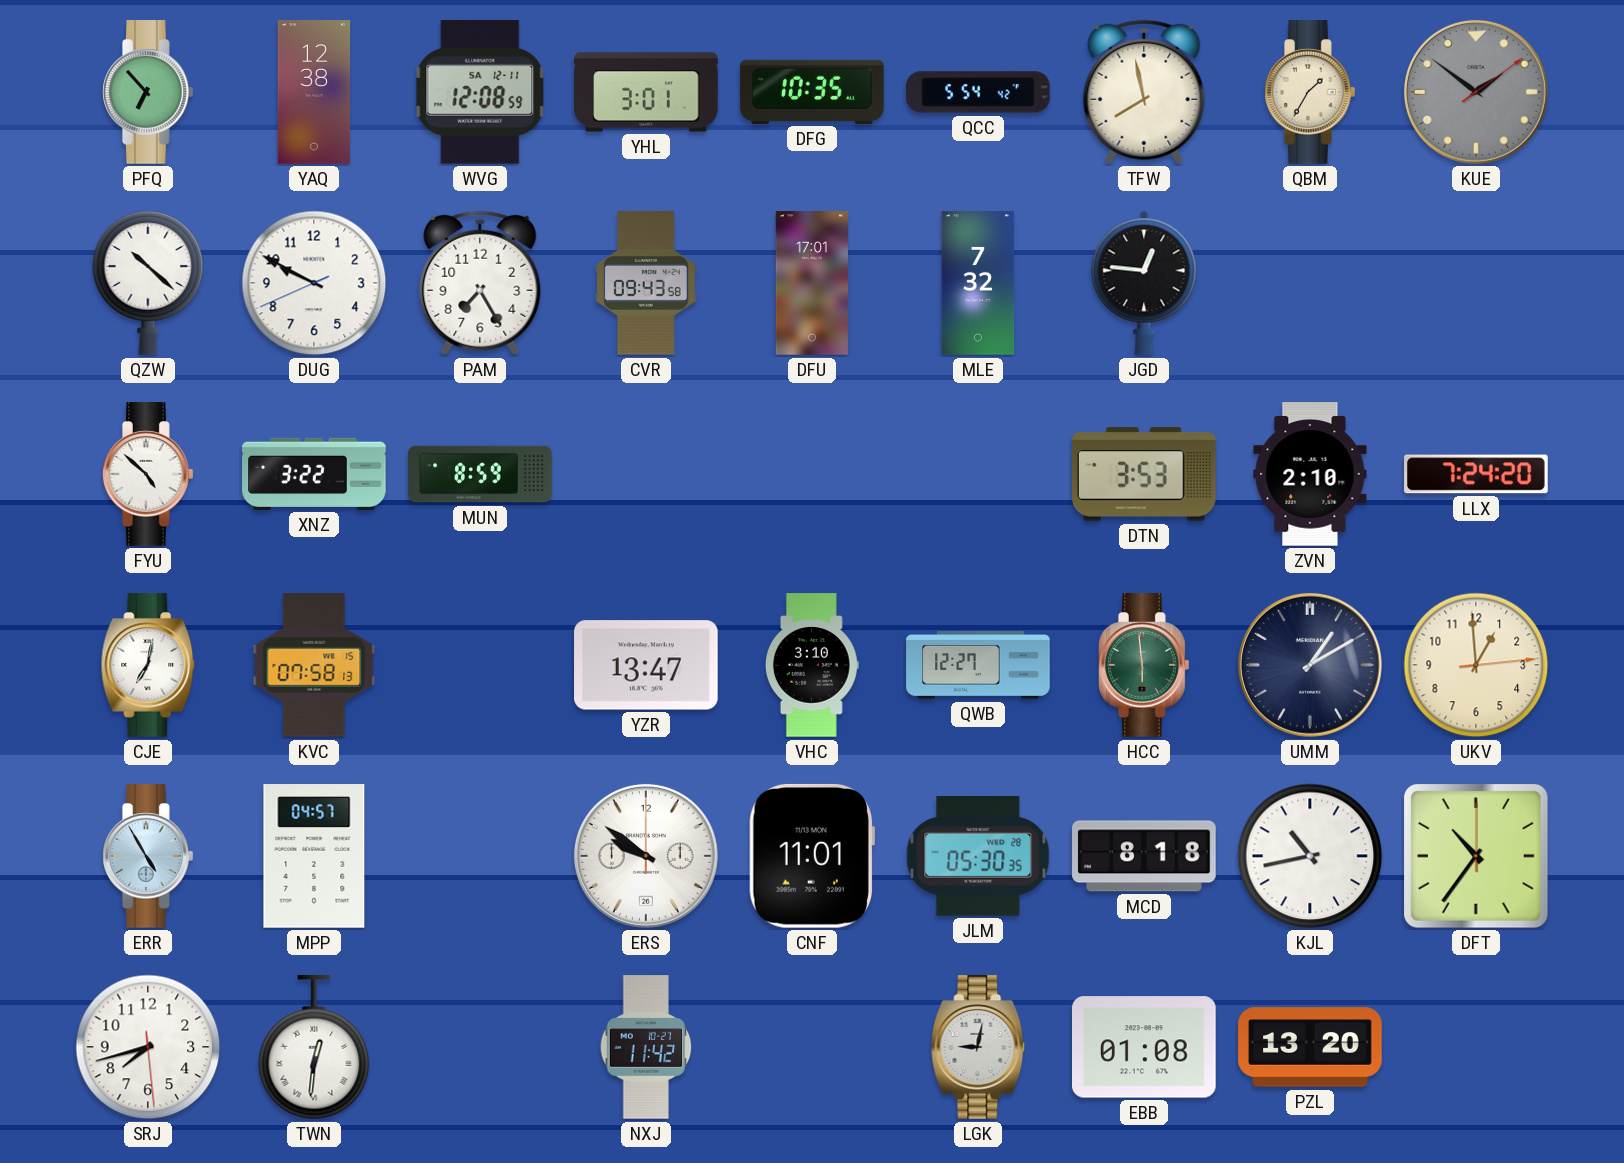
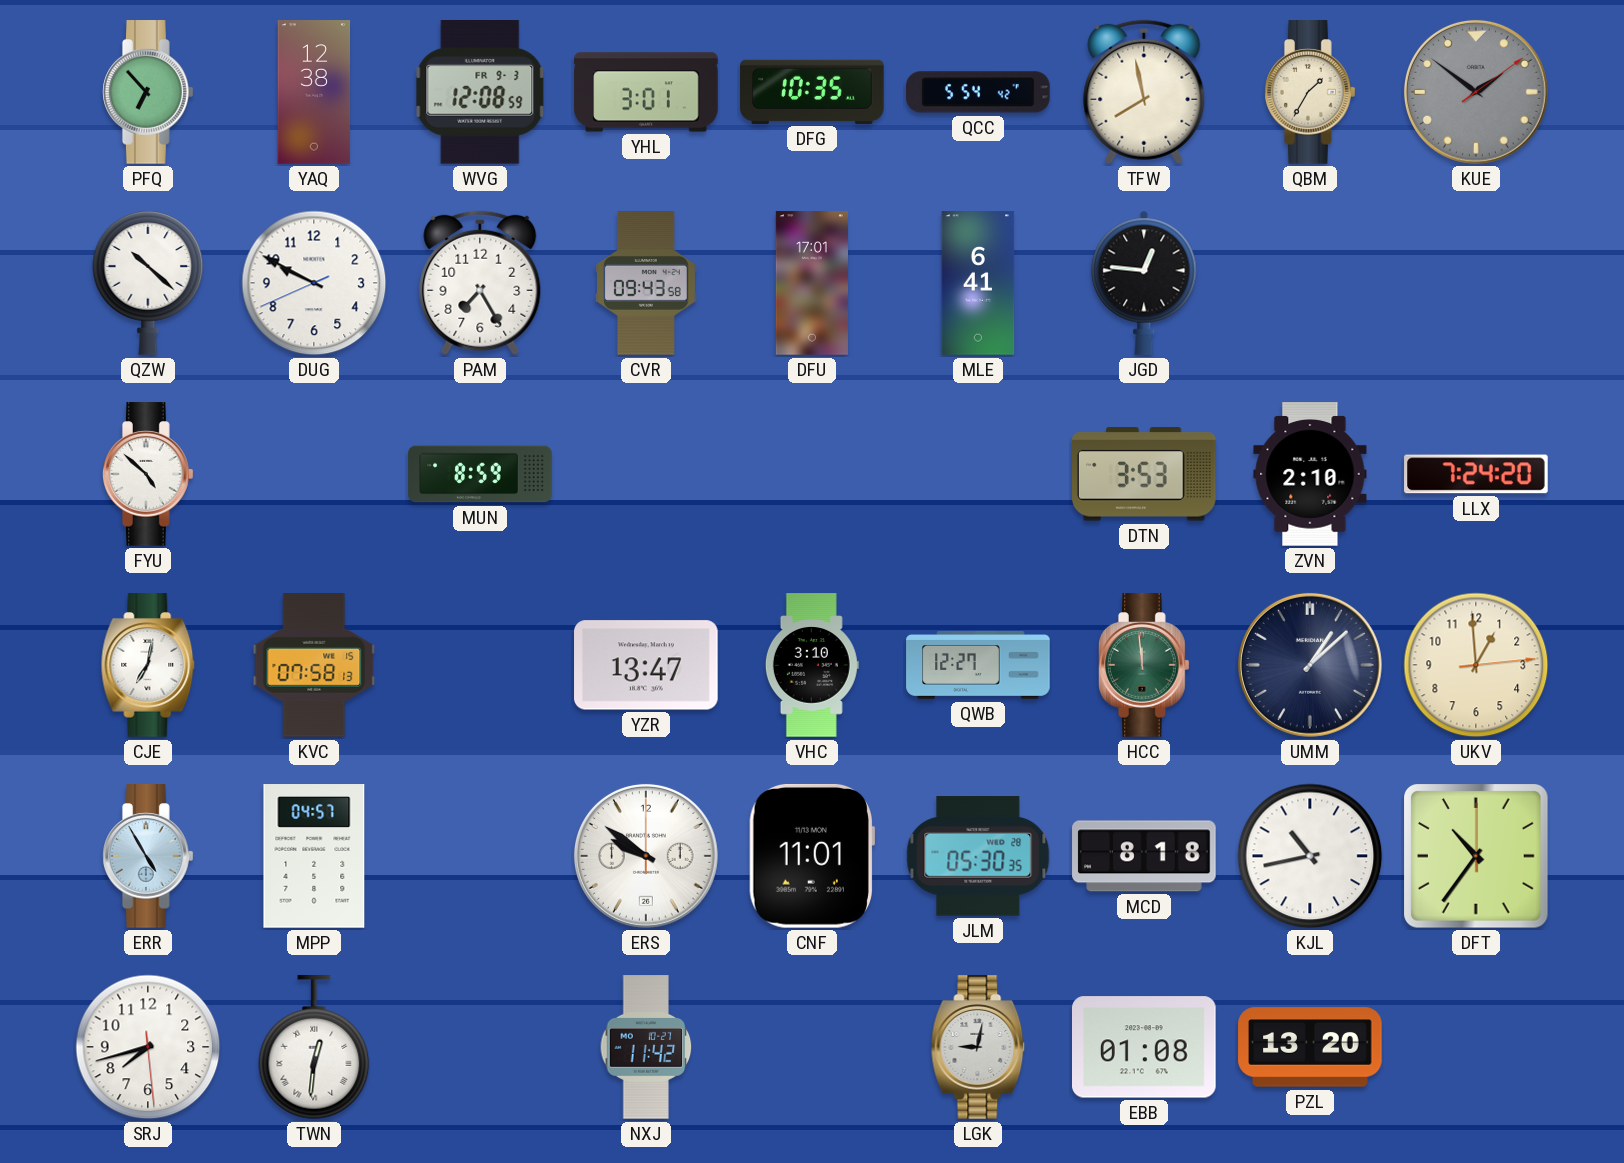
WVG date: SA 12-11 -> FR 9-3
MLE: 7:32 -> 6:41
XNZ: 3:22 -> none
HCC: 5:59 -> 11:59
UMM: 1:10 -> 1:08
